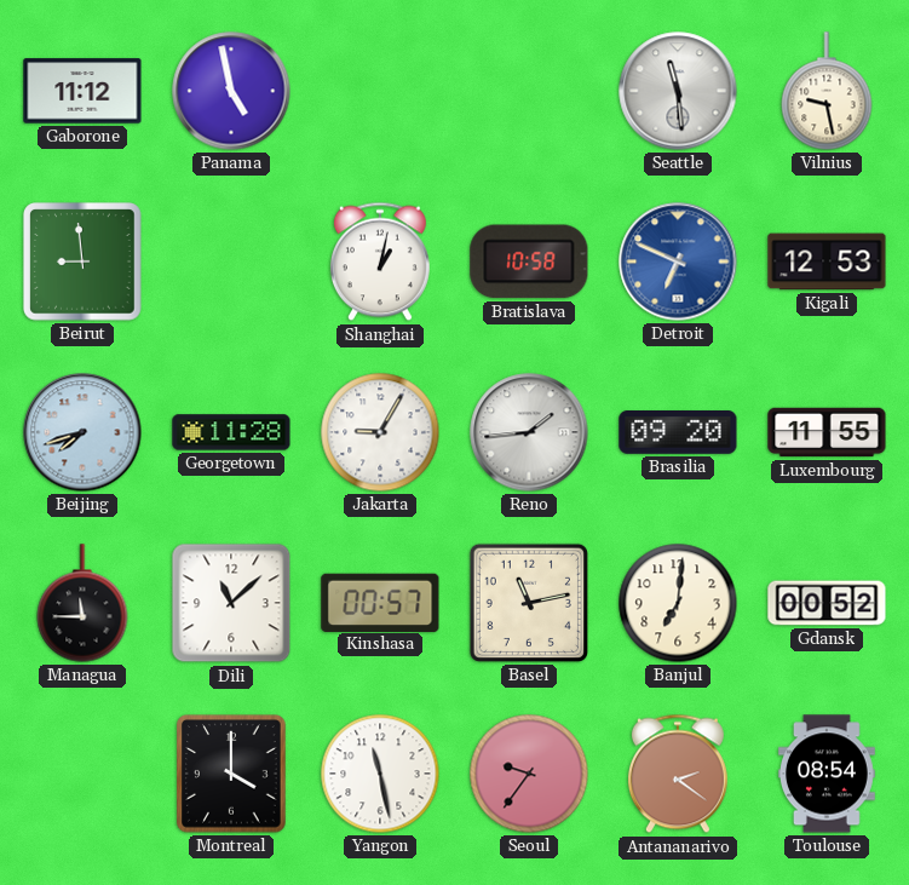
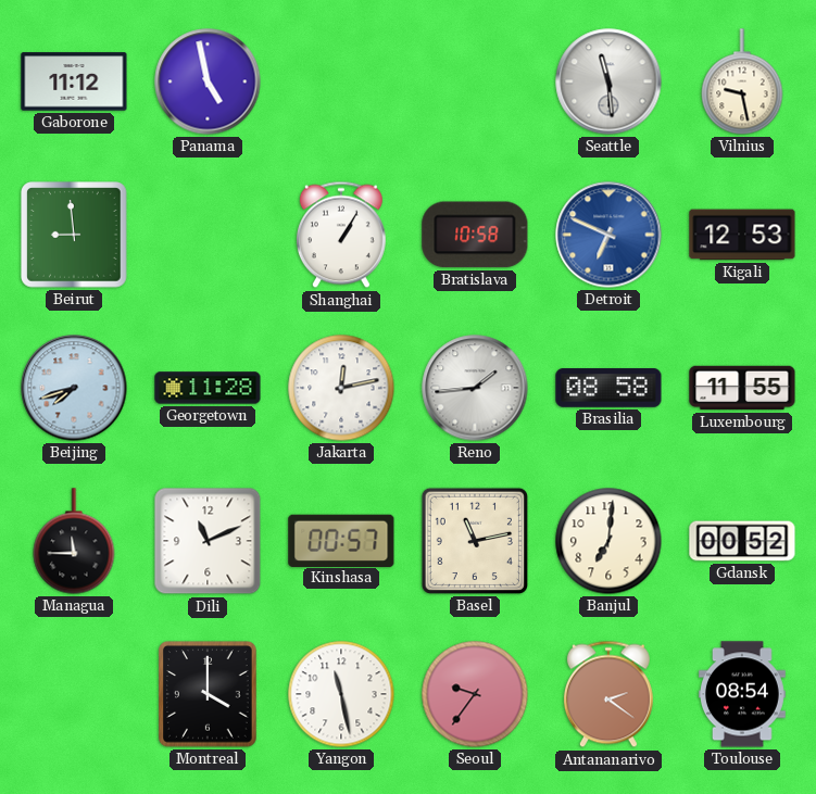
Shanghai: 1:02 -> 1:05
Jakarta: 9:05 -> 12:13
Brasilia: 09:20 -> 08:58
Dili: 11:08 -> 11:11
